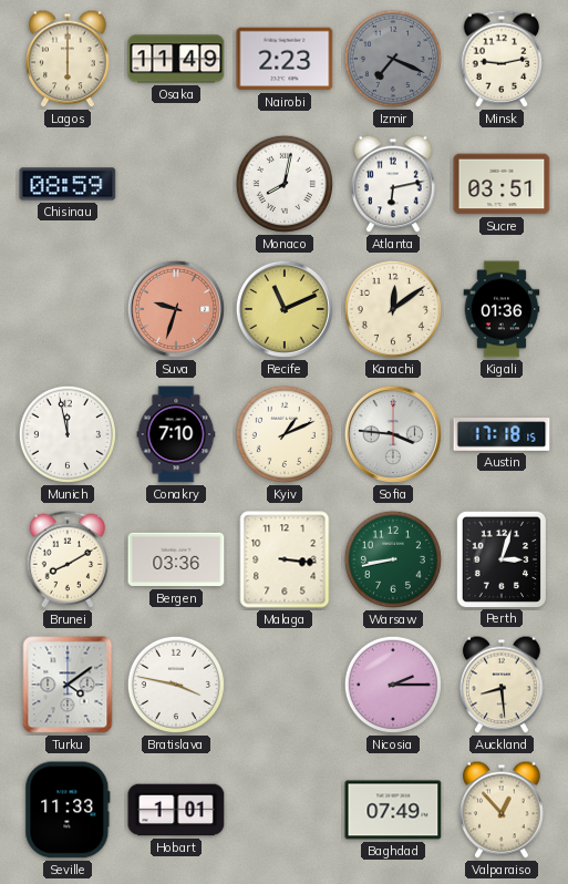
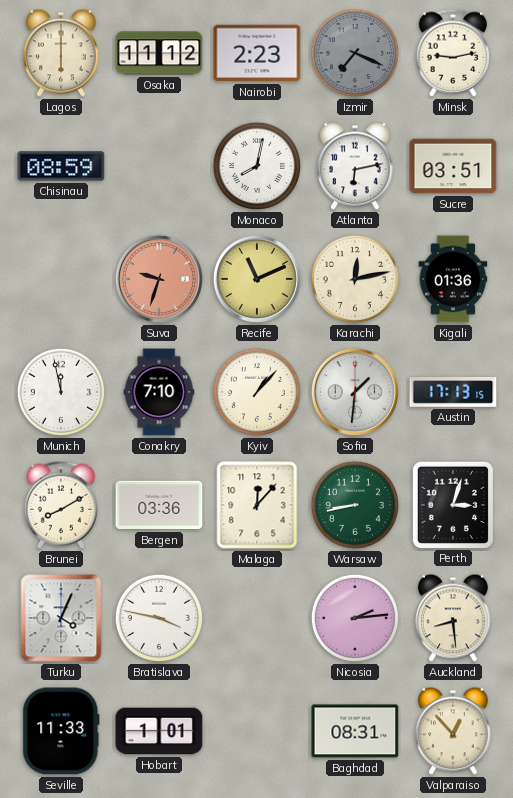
Osaka: 11:49 -> 11:12
Karachi: 12:09 -> 12:13
Kyiv: 1:11 -> 1:07
Sofia: 3:46 -> 1:31
Austin: 17:18 -> 17:13
Malaga: 3:16 -> 12:07
Turku: 4:09 -> 4:04
Nicosia: 2:15 -> 2:14
Baghdad: 07:49 -> 08:31
